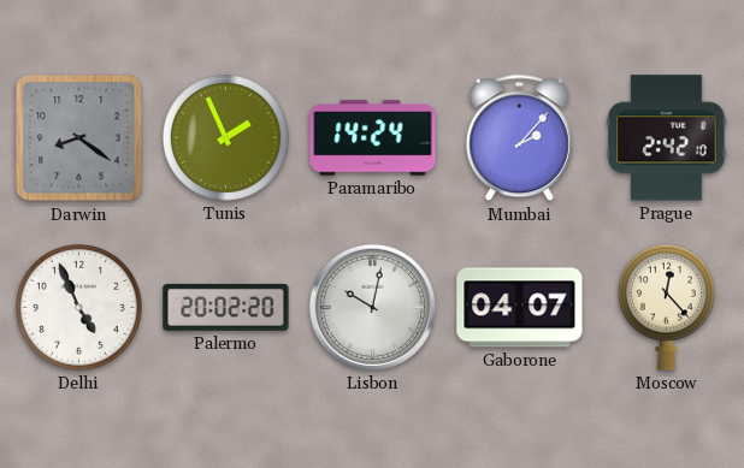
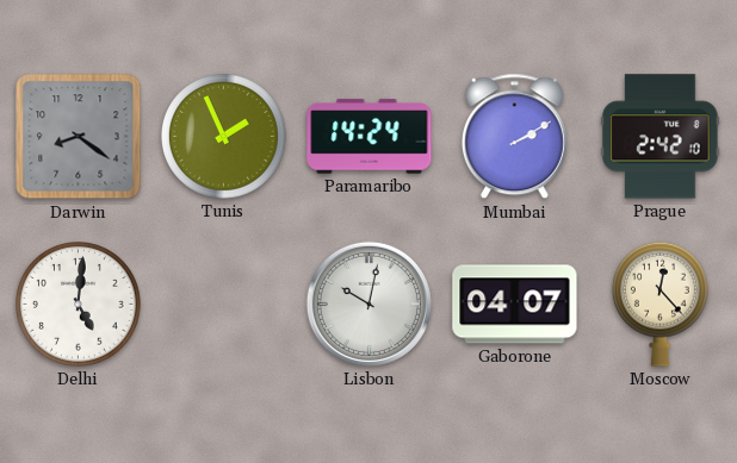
Mumbai: 2:07 -> 2:10
Delhi: 4:56 -> 5:01
Palermo: 20:02 -> none
